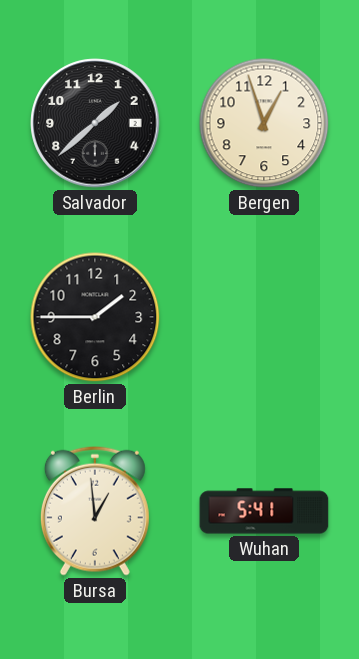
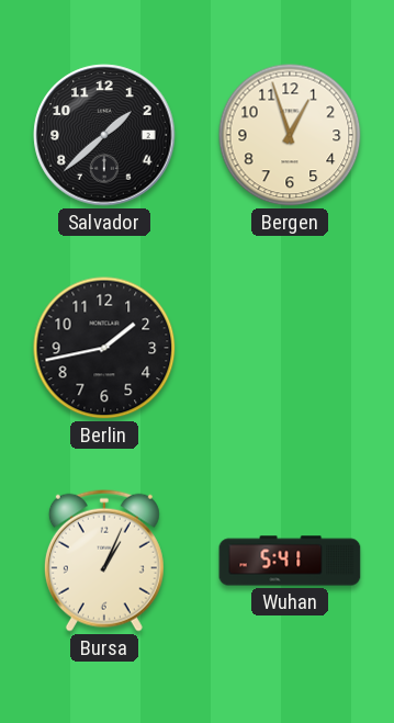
Berlin: 1:45 -> 1:43
Bursa: 12:59 -> 1:04
